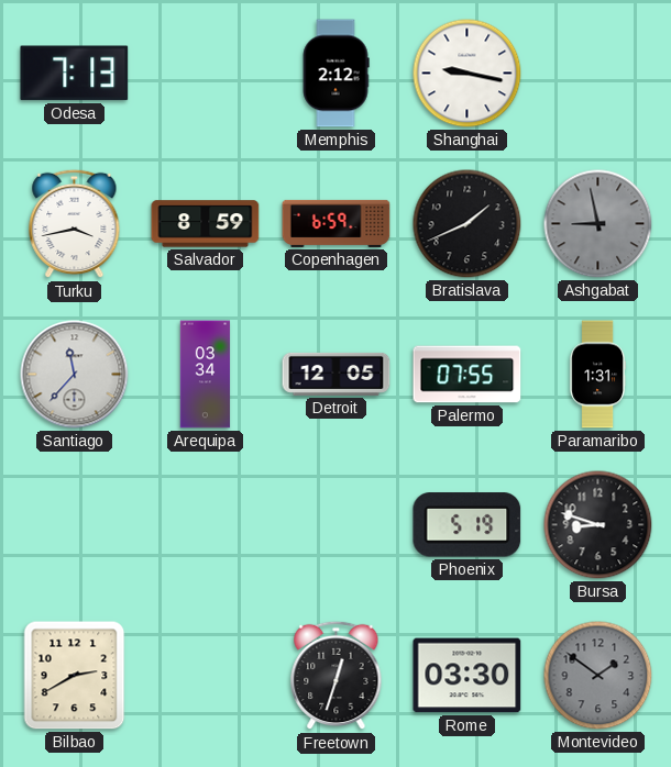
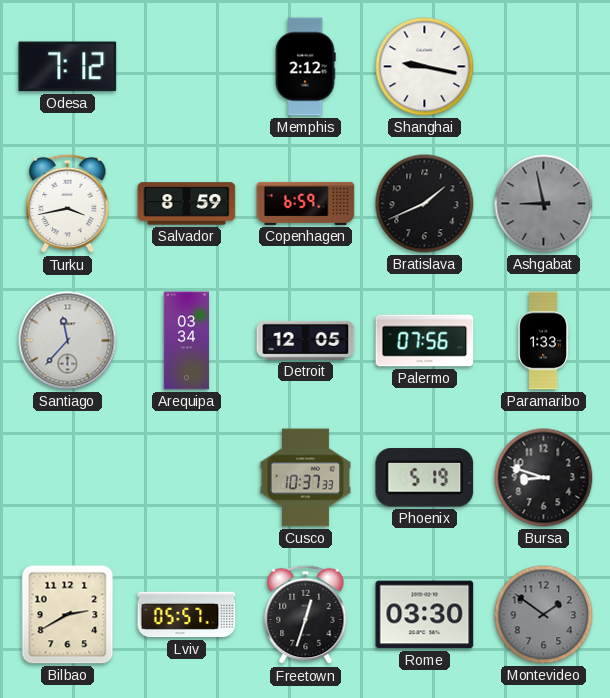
Odesa: 7:13 -> 7:12
Palermo: 07:55 -> 07:56
Paramaribo: 1:31 -> 1:33
Cusco: none -> 10:37
Lviv: none -> 05:57
